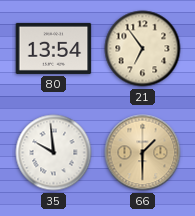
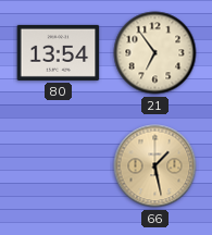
35: 9:59 -> none
66: 1:30 -> 1:28
